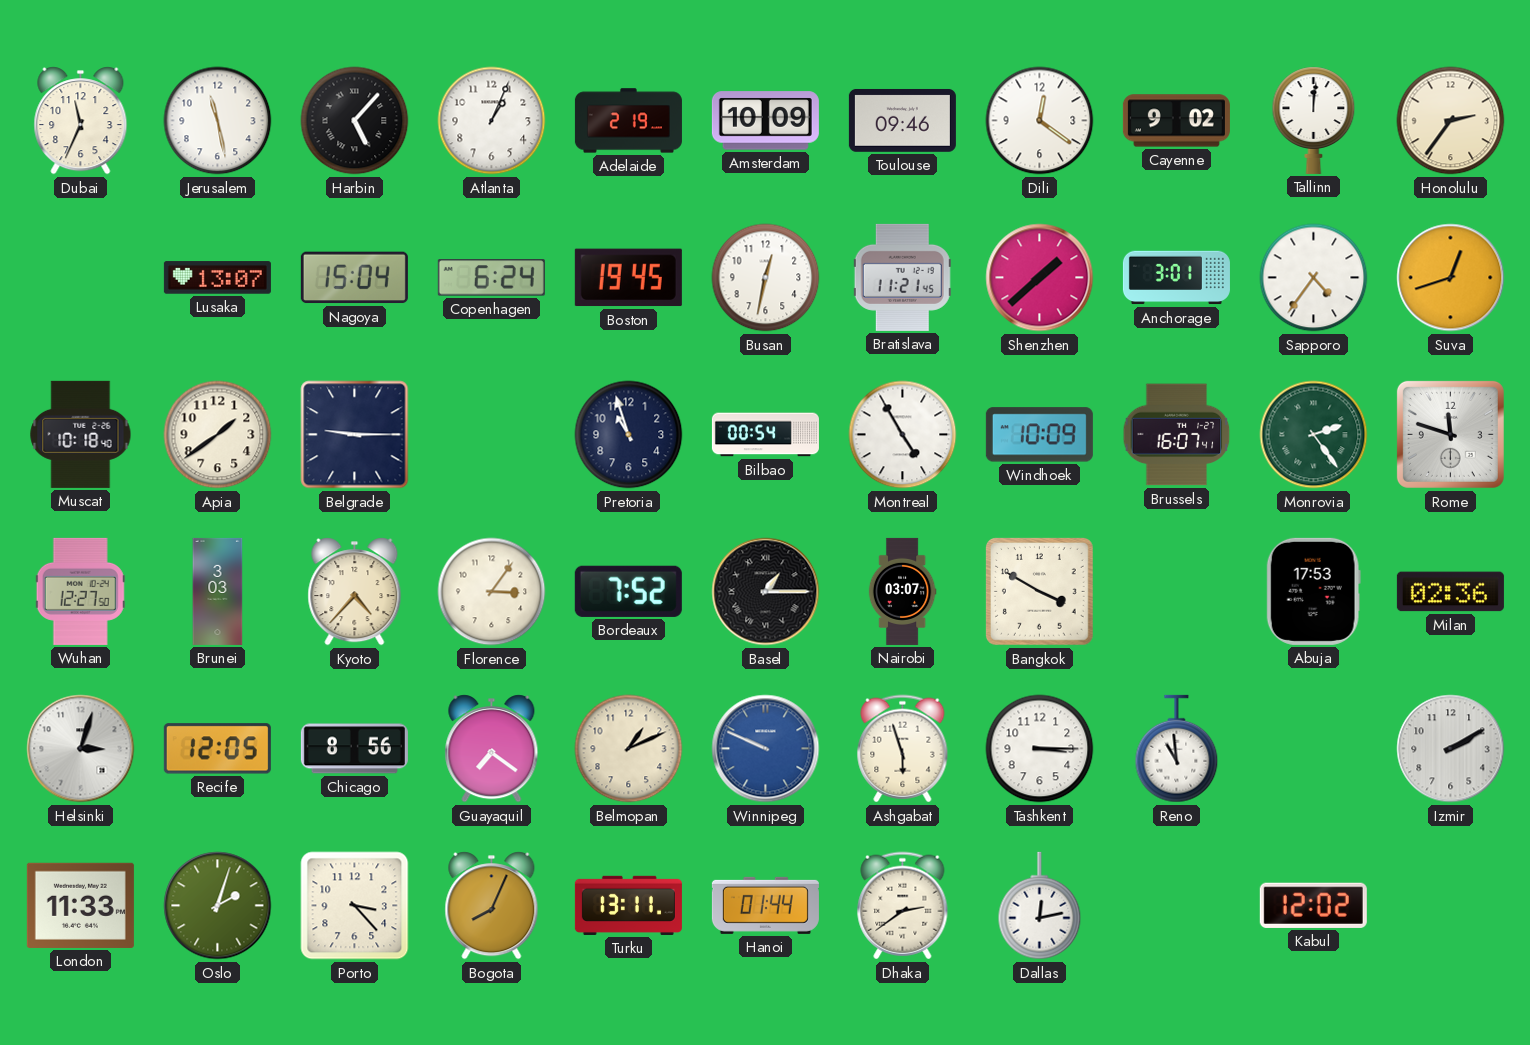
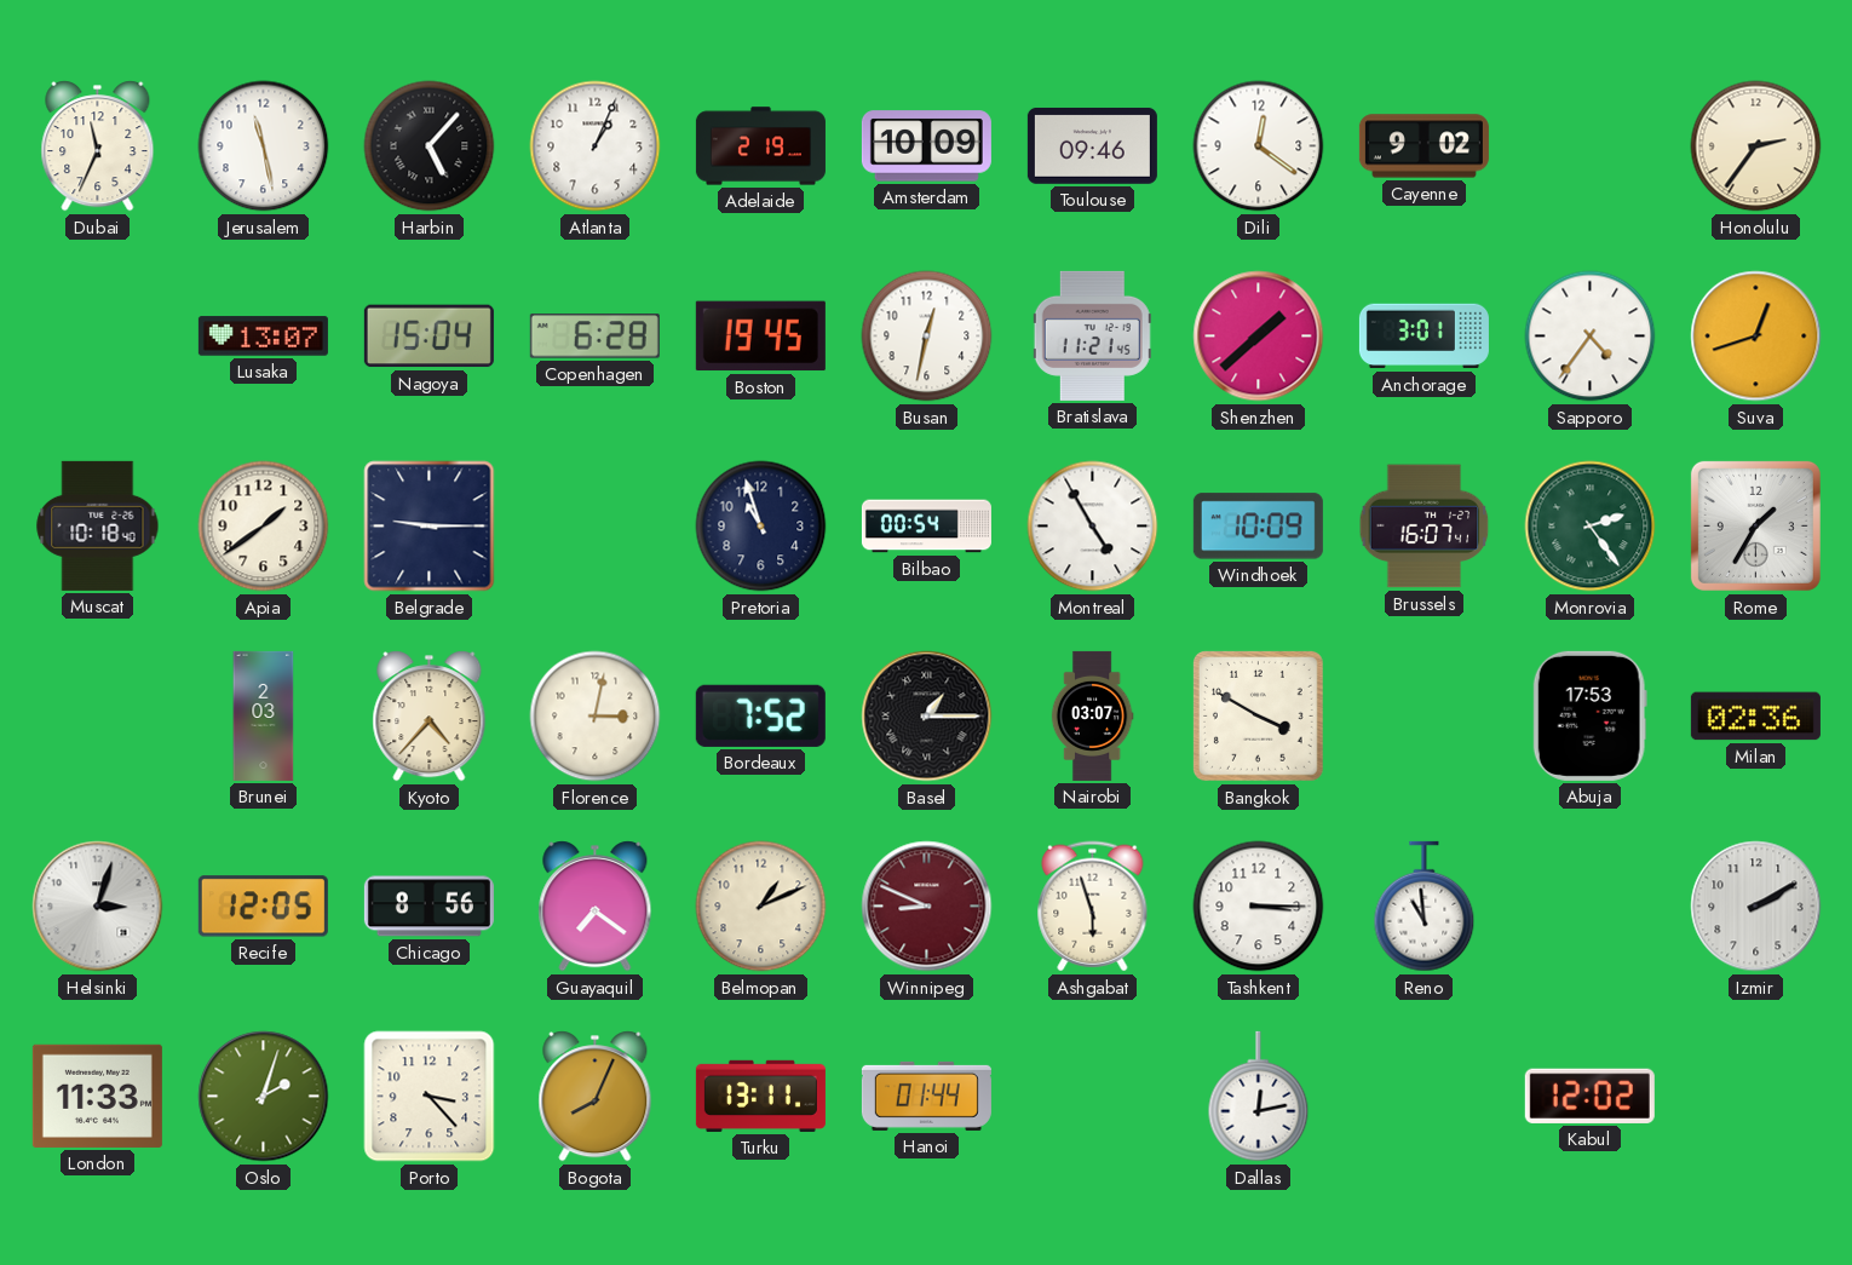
Tallinn: 12:01 -> none
Copenhagen: 6:24 -> 6:28
Rome: 11:48 -> 1:35
Wuhan: 12:27 -> none
Brunei: 3:03 -> 2:03
Florence: 3:06 -> 3:02
Winnipeg: 9:49 -> 8:49
Winnipeg dial: blue -> burgundy
Dhaka: 2:39 -> none
